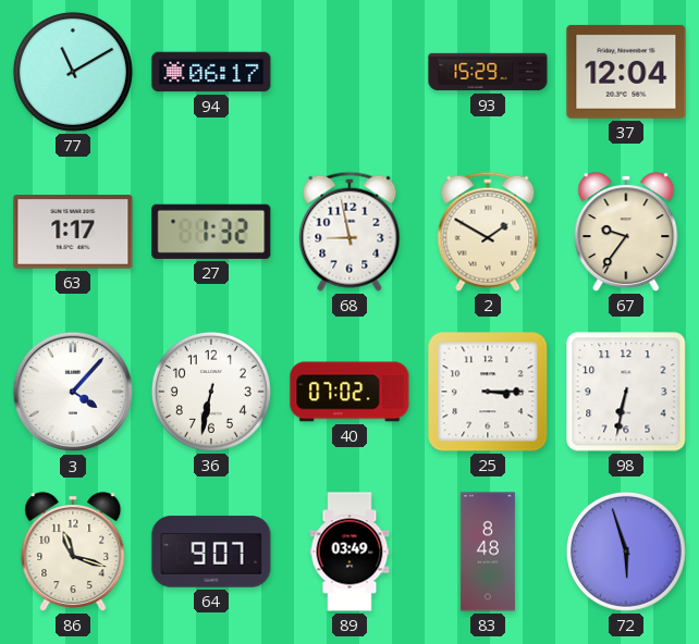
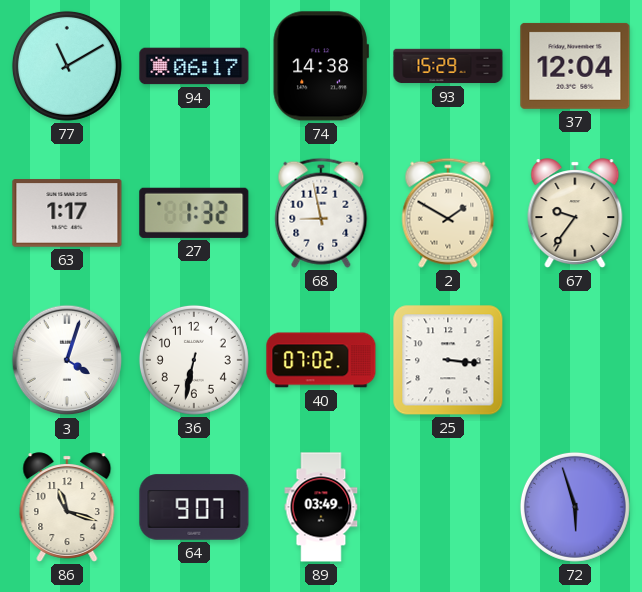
74: none -> 14:38
3: 4:07 -> 4:03
25: 3:15 -> 3:16
98: 6:32 -> none
83: 8:48 -> none
